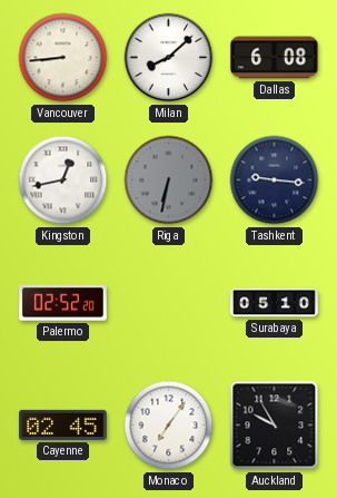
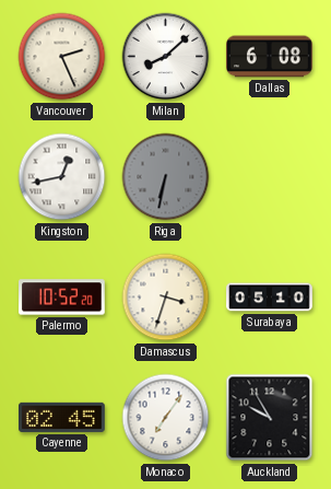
Vancouver: 8:44 -> 2:26
Tashkent: 9:16 -> none
Palermo: 02:52 -> 10:52
Damascus: none -> 3:33
